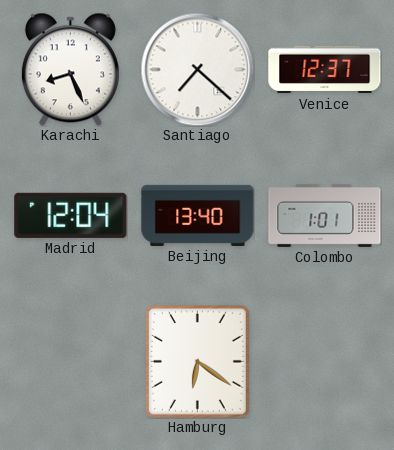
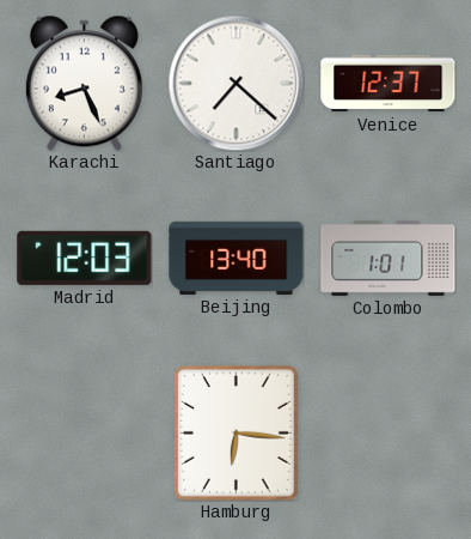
Madrid: 12:04 -> 12:03
Hamburg: 6:21 -> 6:16
